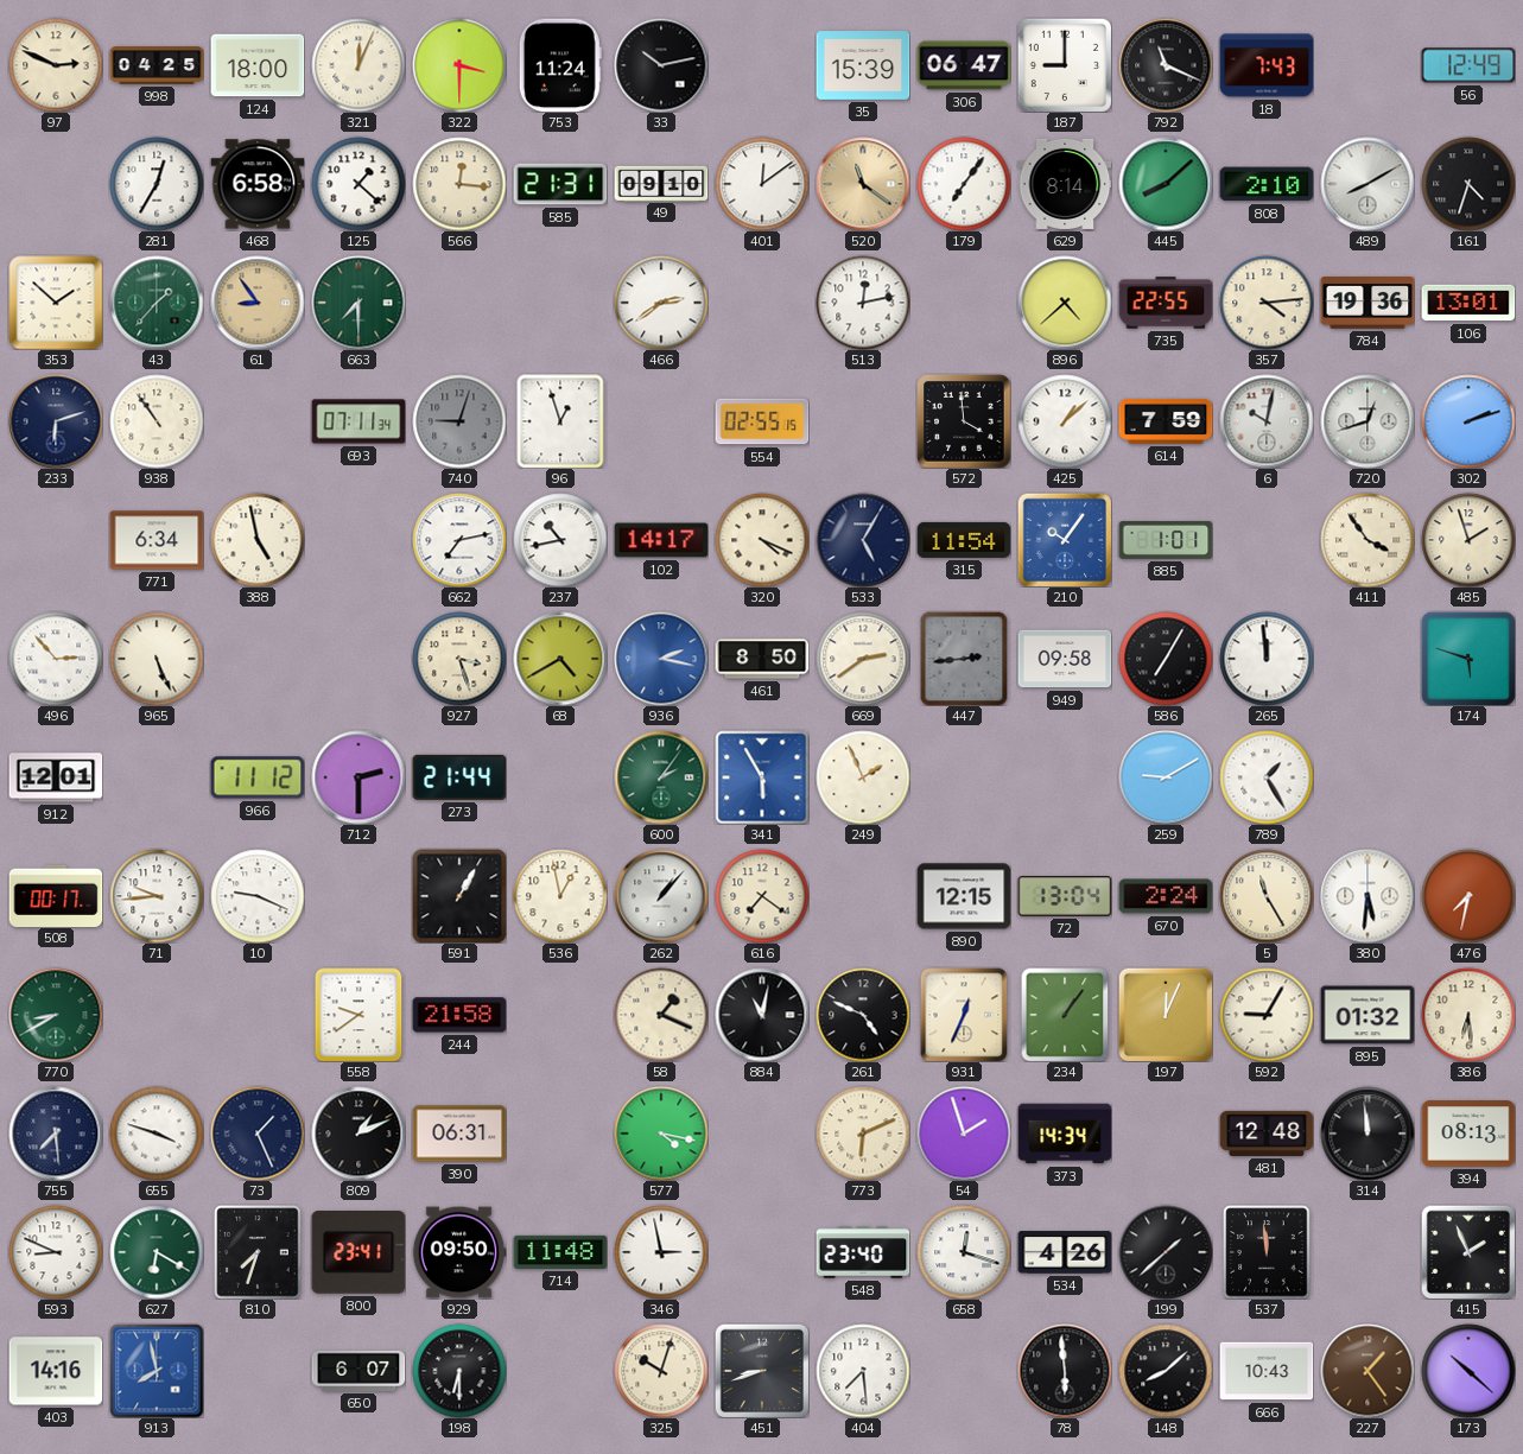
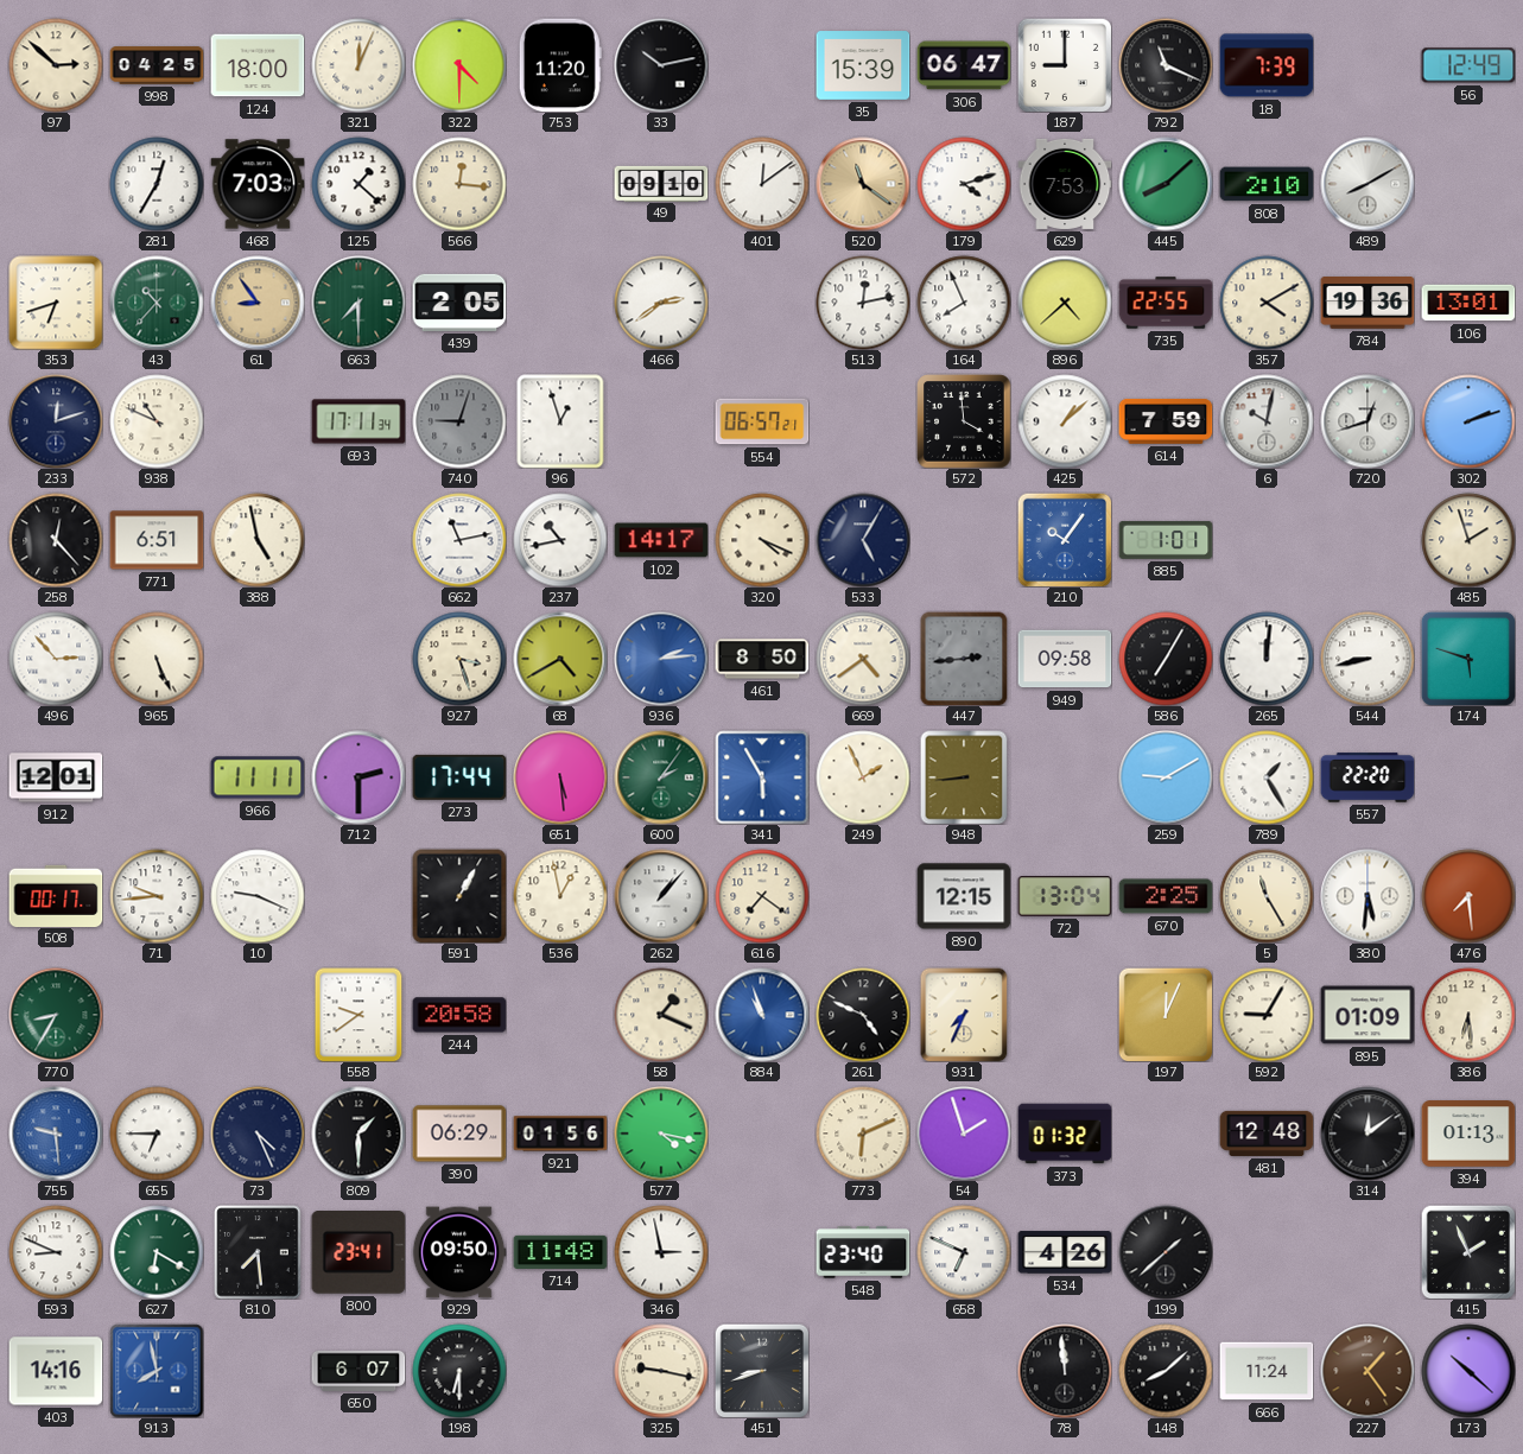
97: 2:49 -> 2:52
322: 3:30 -> 4:30
753: 11:24 -> 11:20
18: 7:43 -> 7:39
468: 6:58 -> 7:03
585: 21:31 -> none
179: 7:06 -> 4:12
629: 8:14 -> 7:53
161: 4:33 -> none
353: 1:52 -> 6:42
43: 1:37 -> 10:37
439: none -> 2:05
164: none -> 7:56
357: 4:14 -> 4:10
233: 6:12 -> 12:12
938: 10:54 -> 10:49
693: 07:11 -> 17:11
554: 02:55 -> 06:57
258: none -> 12:23
771: 6:34 -> 6:51
662: 7:13 -> 11:13
315: 11:54 -> none
411: 3:54 -> none
936: 2:17 -> 2:14
669: 2:39 -> 4:39
265: 11:59 -> 12:01
544: none -> 8:43
966: 11:12 -> 11:11
273: 21:44 -> 17:44
651: none -> 5:29
948: none -> 8:44
557: none -> 22:20
670: 2:24 -> 2:25
476: 7:32 -> 7:29
770: 8:40 -> 8:35
244: 21:58 -> 20:58
884: 11:02 -> 10:57
884 dial: black -> blue
931: 12:34 -> 7:34
234: 1:06 -> none
895: 01:32 -> 01:09
755: 7:29 -> 9:29
755 dial: navy -> blue
655: 3:48 -> 6:45
73: 1:26 -> 4:26
809: 1:11 -> 1:30
390: 06:31 -> 06:29
921: none -> 01:56
373: 14:34 -> 01:32
314: 11:59 -> 12:09
394: 08:13 -> 01:13
810: 7:33 -> 7:29
658: 12:18 -> 6:49
537: 11:59 -> none
325: 10:03 -> 9:17
404: 7:29 -> none
78: 5:59 -> 11:59
666: 10:43 -> 11:24
